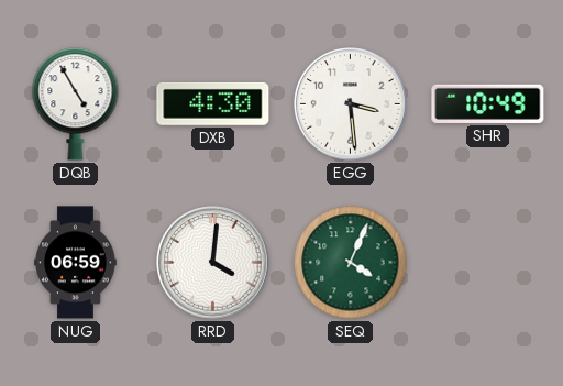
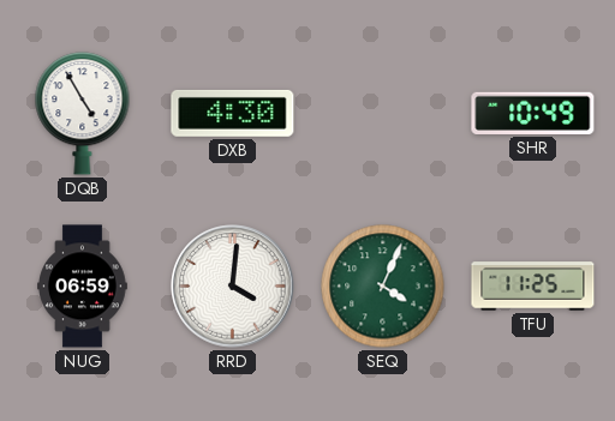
EGG: 3:29 -> none
TFU: none -> 11:25
